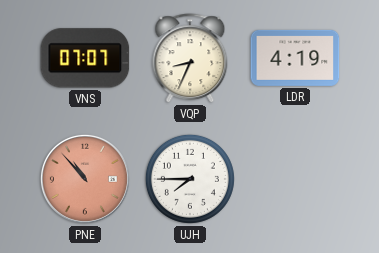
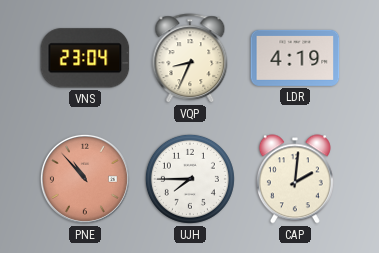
VNS: 07:07 -> 23:04
CAP: none -> 2:01
